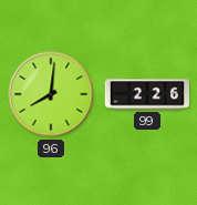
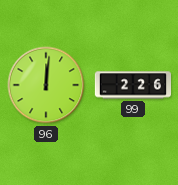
96: 8:01 -> 12:01
